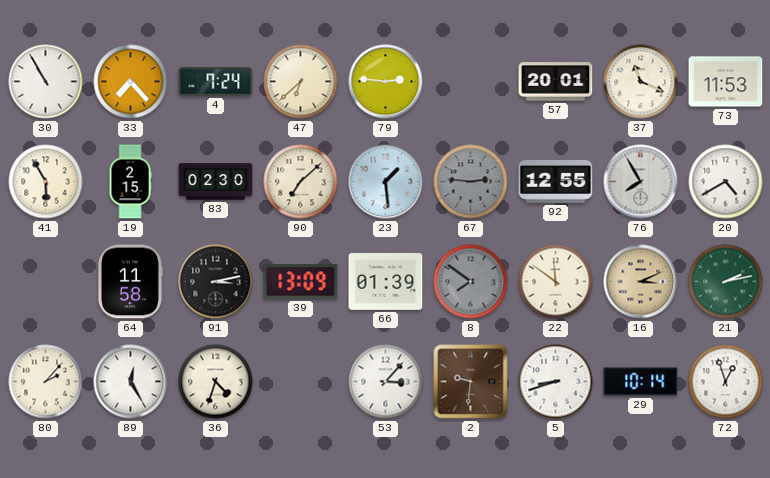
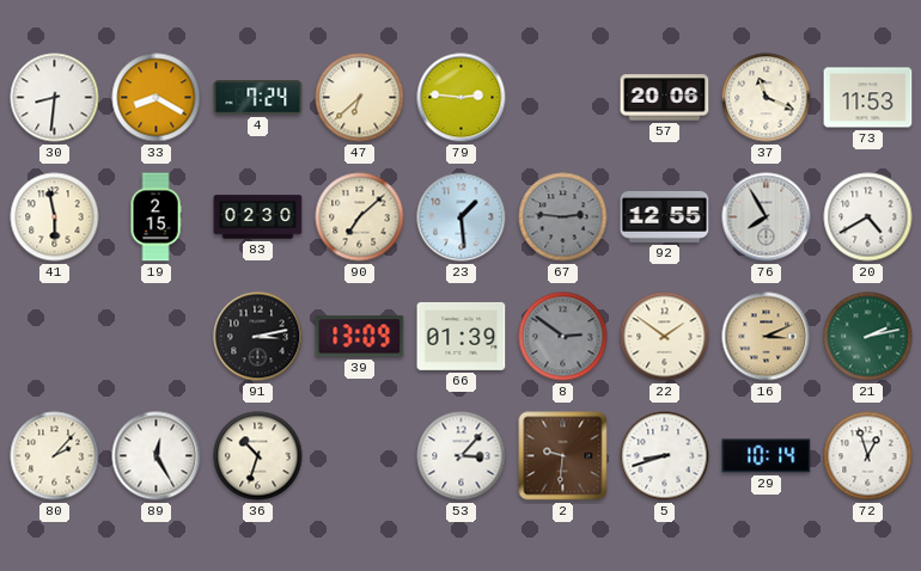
30: 10:55 -> 8:31
33: 7:23 -> 8:20
57: 20:01 -> 20:06
41: 5:55 -> 5:58
64: 11:58 -> none
8: 7:51 -> 2:51
22: 11:51 -> 1:51
36: 4:33 -> 10:33
